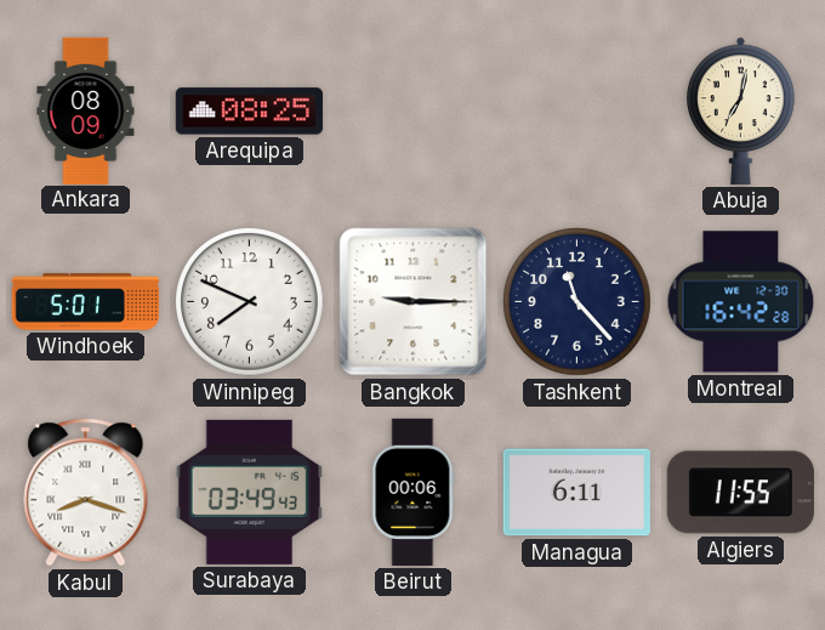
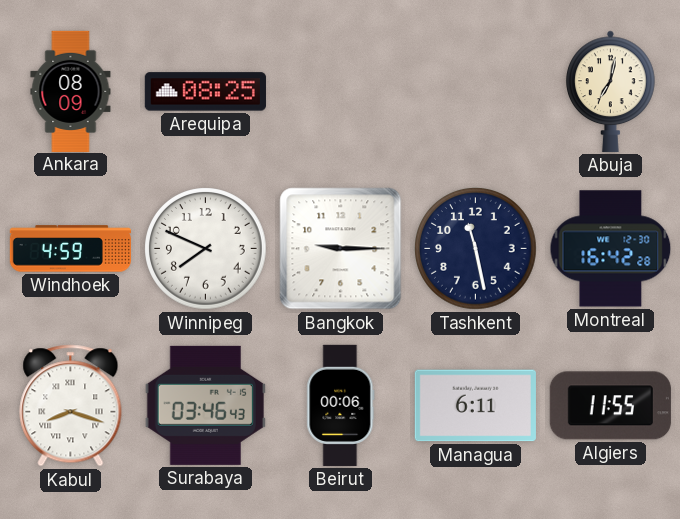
Windhoek: 5:01 -> 4:59
Tashkent: 11:23 -> 11:28
Surabaya: 03:49 -> 03:46
